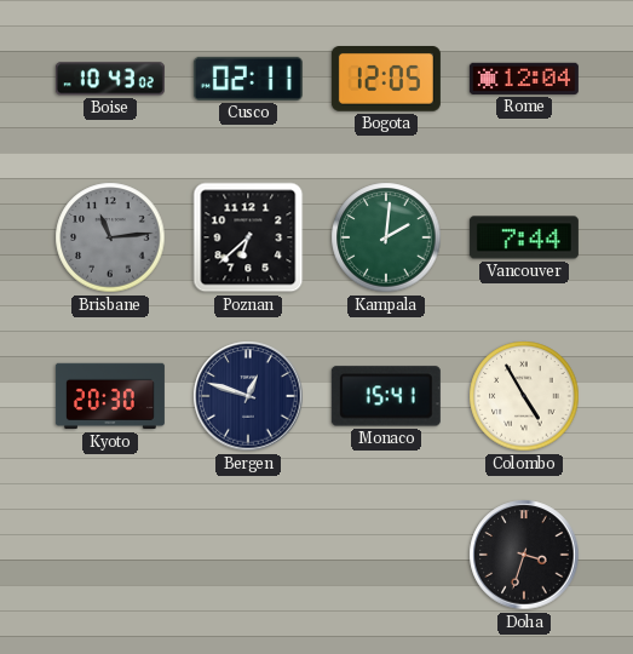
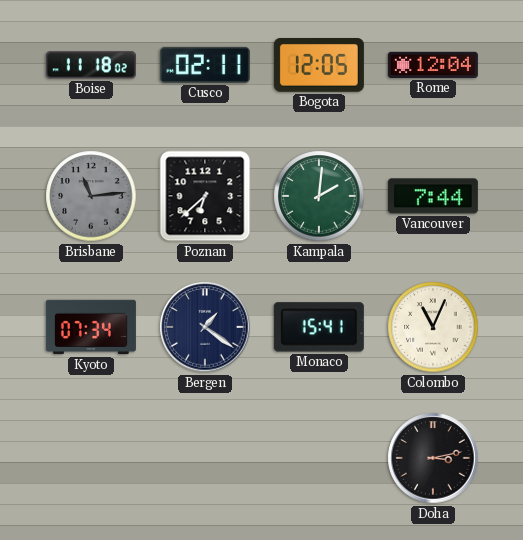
Boise: 10:43 -> 11:18
Kyoto: 20:30 -> 07:34
Bergen: 12:48 -> 1:21
Colombo: 4:55 -> 11:04
Doha: 3:33 -> 3:13
